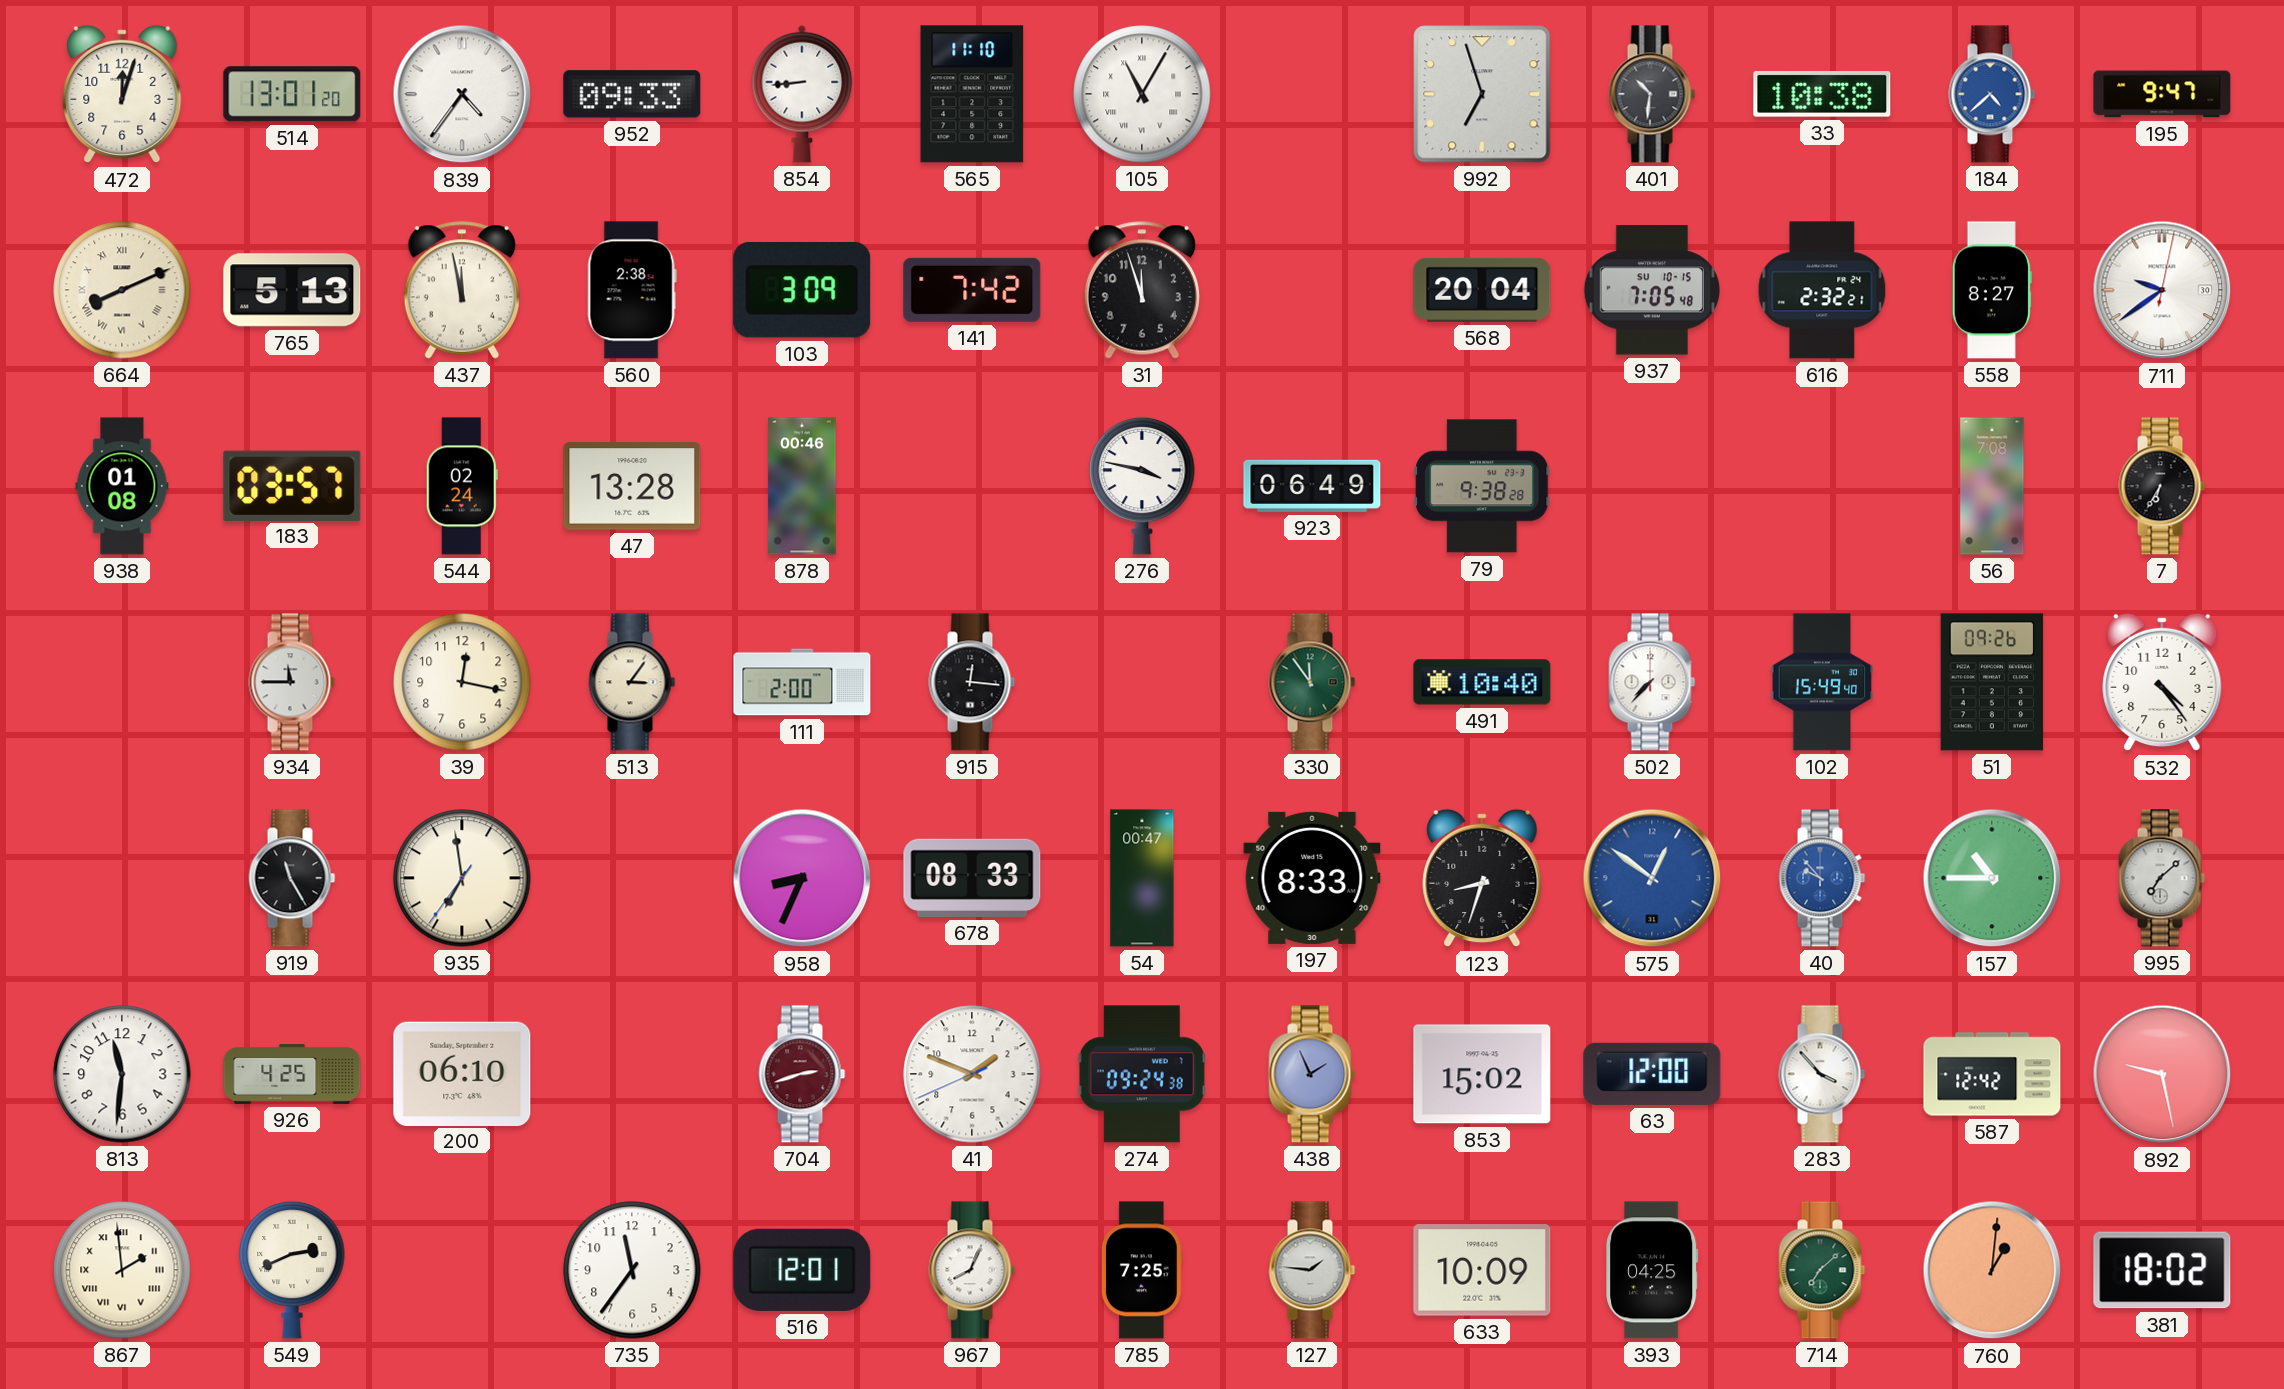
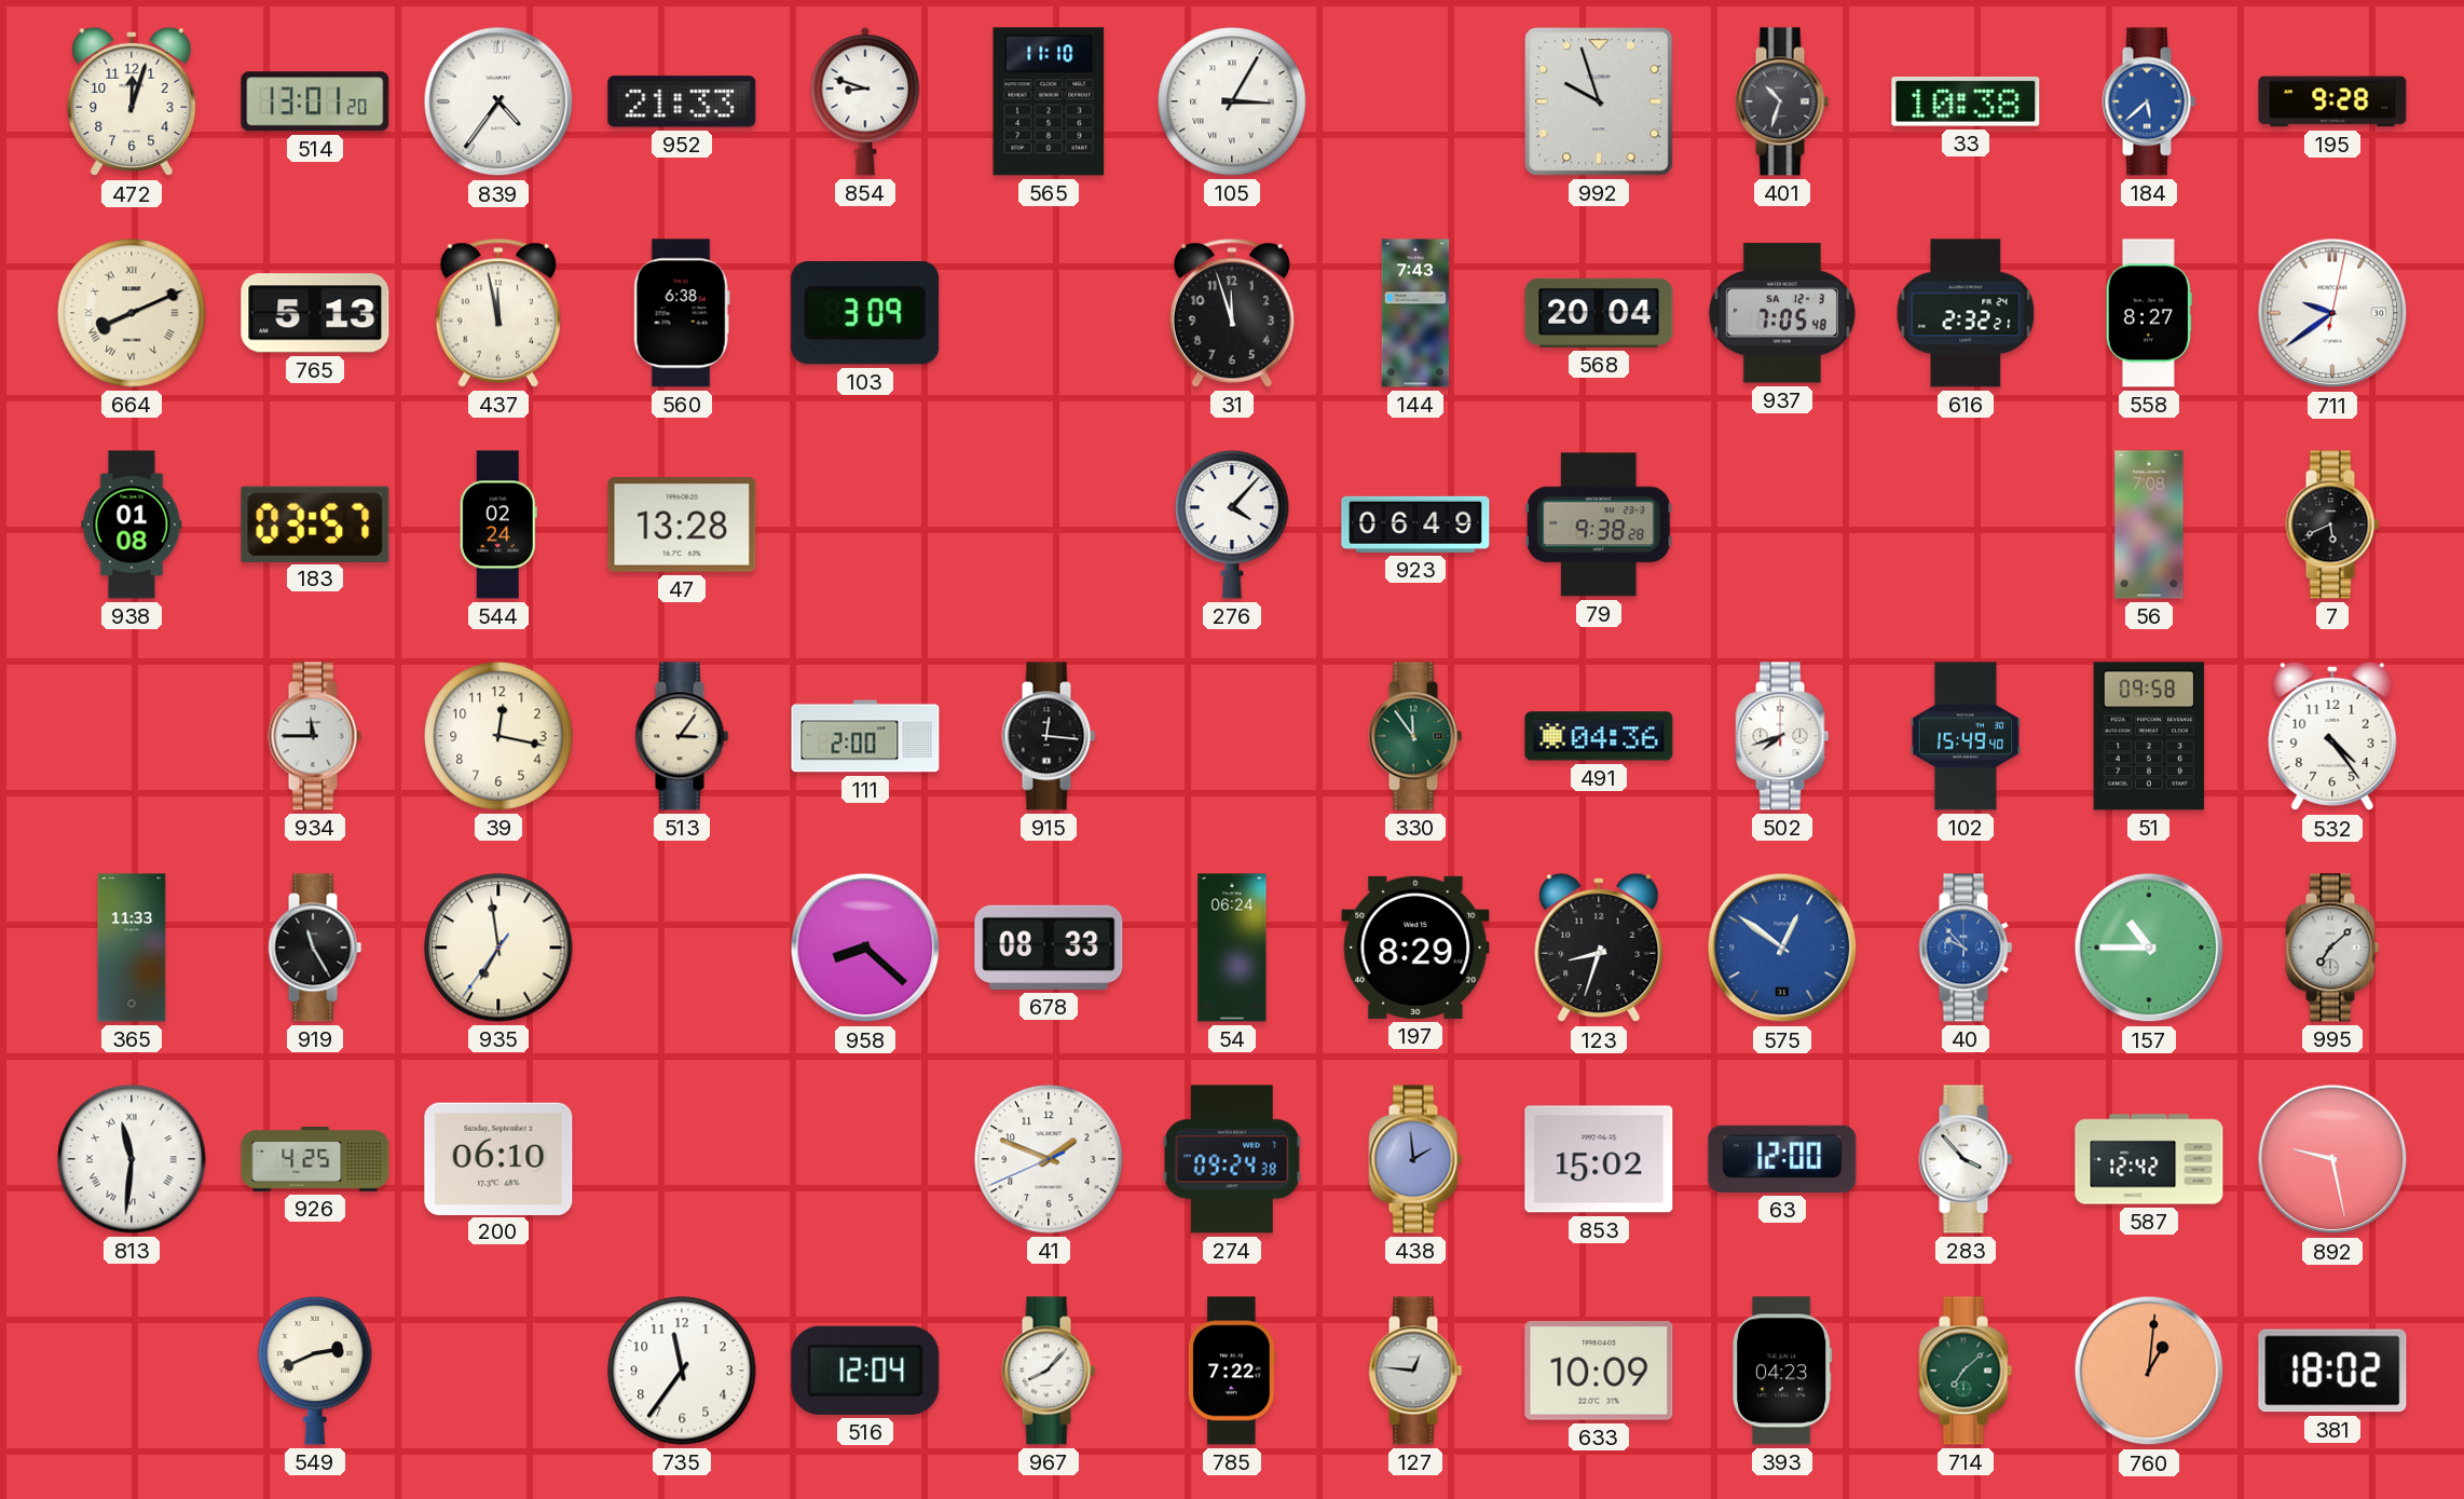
952: 09:33 -> 21:33
854: 8:44 -> 8:48
105: 11:05 -> 3:05
992: 6:57 -> 9:57
401: 10:31 -> 10:33
184: 4:38 -> 5:38
195: 9:47 -> 9:28
560: 2:38 -> 6:38
141: 7:42 -> none
144: none -> 7:43
937 date: SU 10-15 -> SA 12-3
878: 00:46 -> none
276: 3:47 -> 4:07
7: 6:35 -> 5:41
491: 10:40 -> 04:36
502: 7:37 -> 7:42
51: 09:26 -> 09:58
365: none -> 11:33
958: 8:34 -> 8:22
54: 00:47 -> 06:24
197: 8:33 -> 8:29
813 numerals: Arabic -> Roman
704: 2:42 -> none
438: 1:56 -> 1:59
867: 1:59 -> none
516: 12:01 -> 12:04
967: 8:04 -> 8:07
785: 7:25 -> 7:22
127: 1:46 -> 12:46
393: 04:25 -> 04:23
